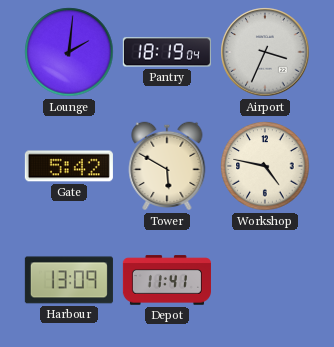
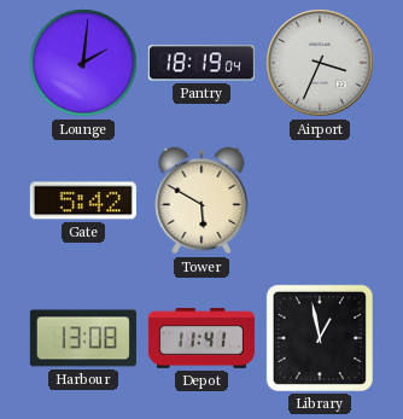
Workshop: 4:47 -> none
Harbour: 13:09 -> 13:08
Library: none -> 12:58
